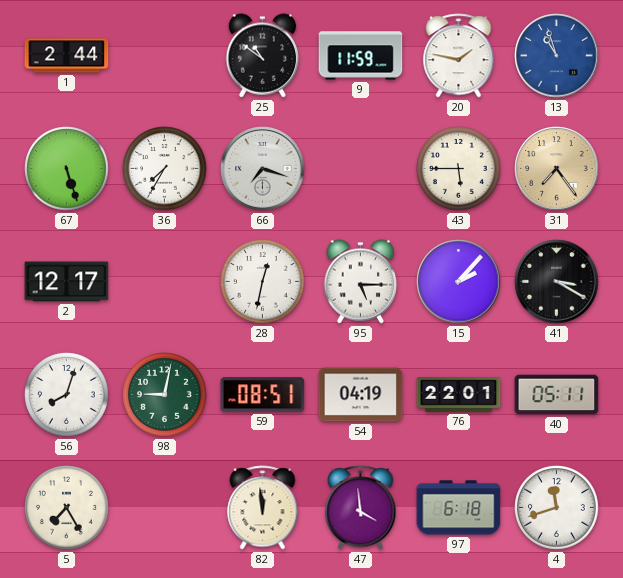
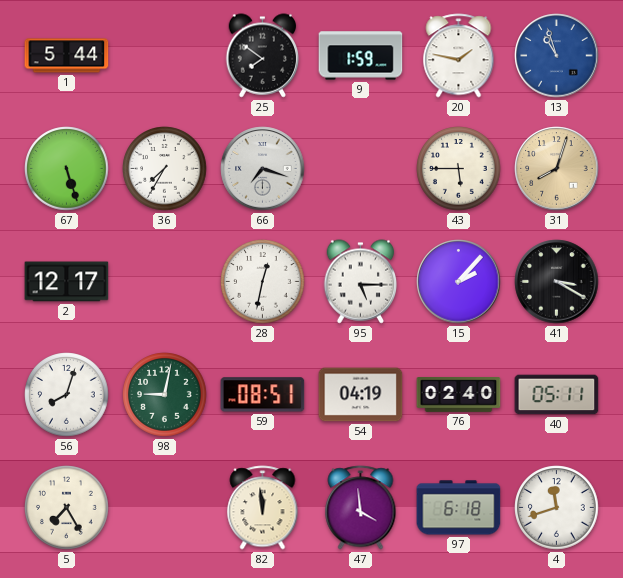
1: 2:44 -> 5:44
25: 10:51 -> 7:51
9: 11:59 -> 1:59
31: 7:24 -> 8:03
76: 22:01 -> 02:40
